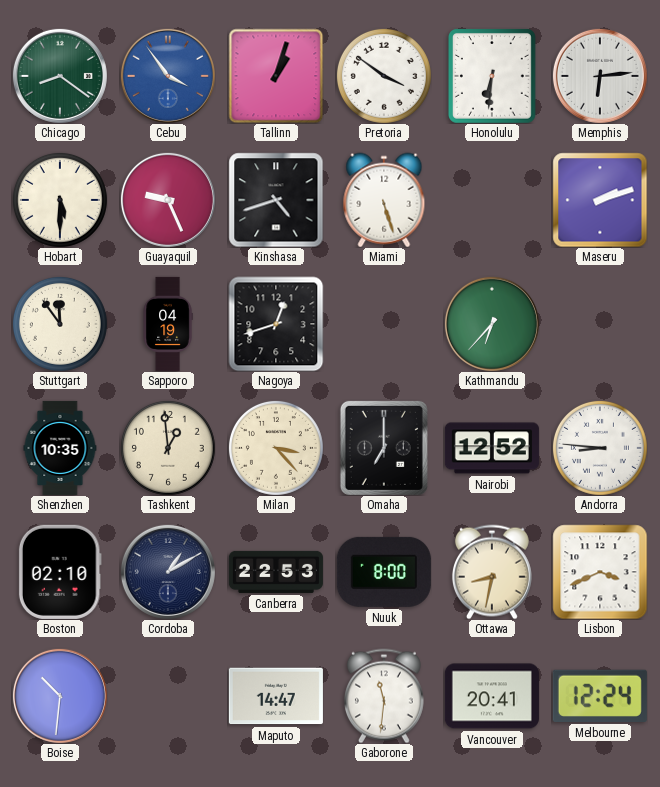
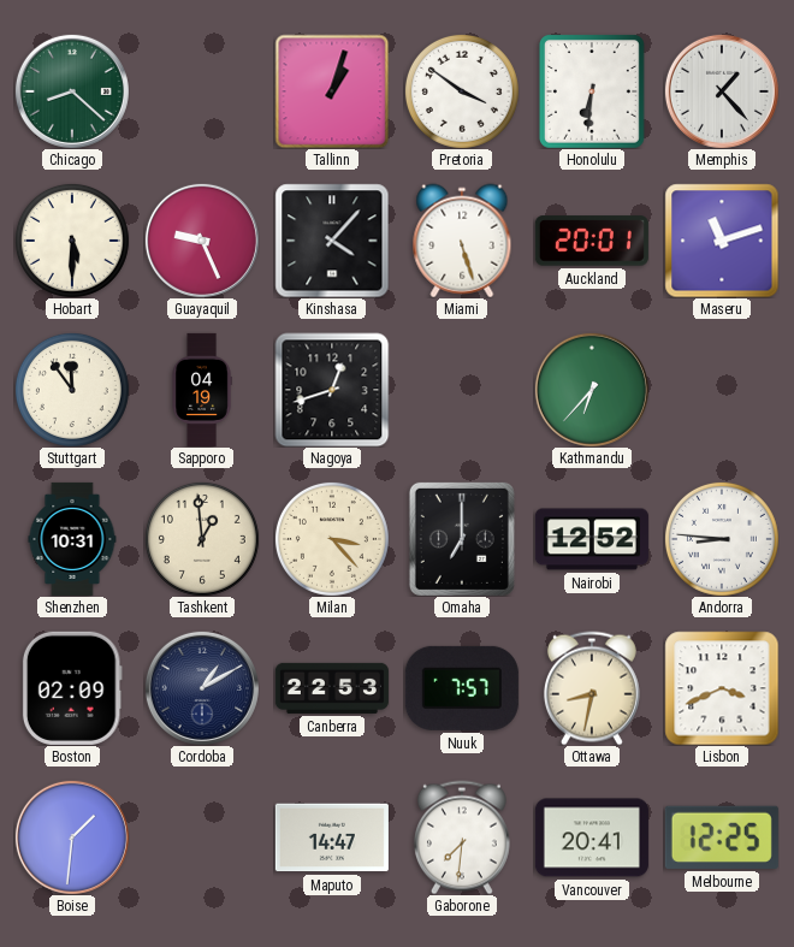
Chicago: 8:21 -> 8:22
Cebu: 3:54 -> none
Memphis: 6:14 -> 1:23
Kinshasa: 4:42 -> 4:07
Auckland: none -> 20:01
Maseru: 2:12 -> 11:12
Shenzhen: 10:35 -> 10:31
Boston: 02:10 -> 02:09
Nuuk: 8:00 -> 7:57
Boise: 10:31 -> 1:31
Gaborone: 11:31 -> 7:31
Melbourne: 12:24 -> 12:25
